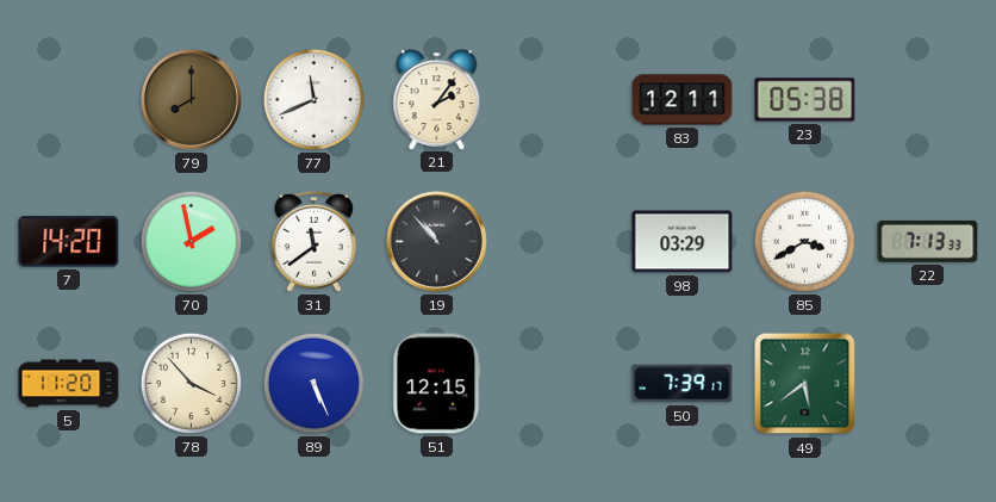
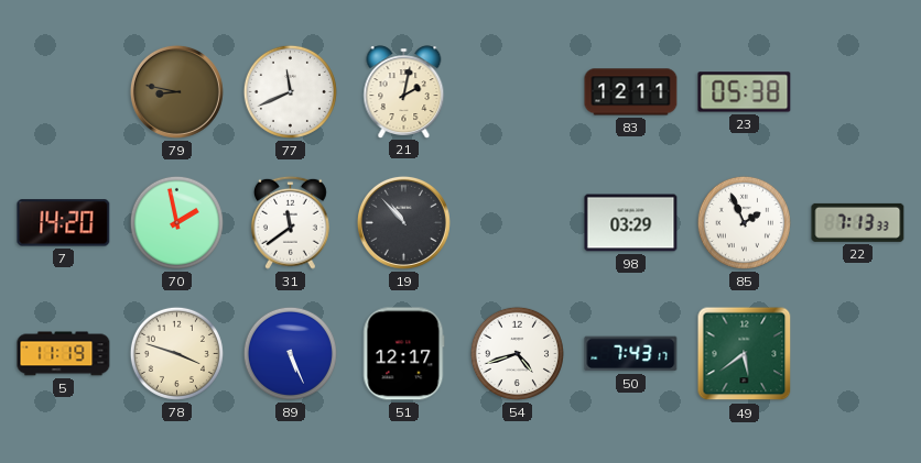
79: 8:00 -> 8:47
21: 2:06 -> 2:02
85: 3:40 -> 1:56
5: 11:20 -> 11:19
78: 3:53 -> 3:48
51: 12:15 -> 12:17
54: none -> 4:42
50: 7:39 -> 7:43
